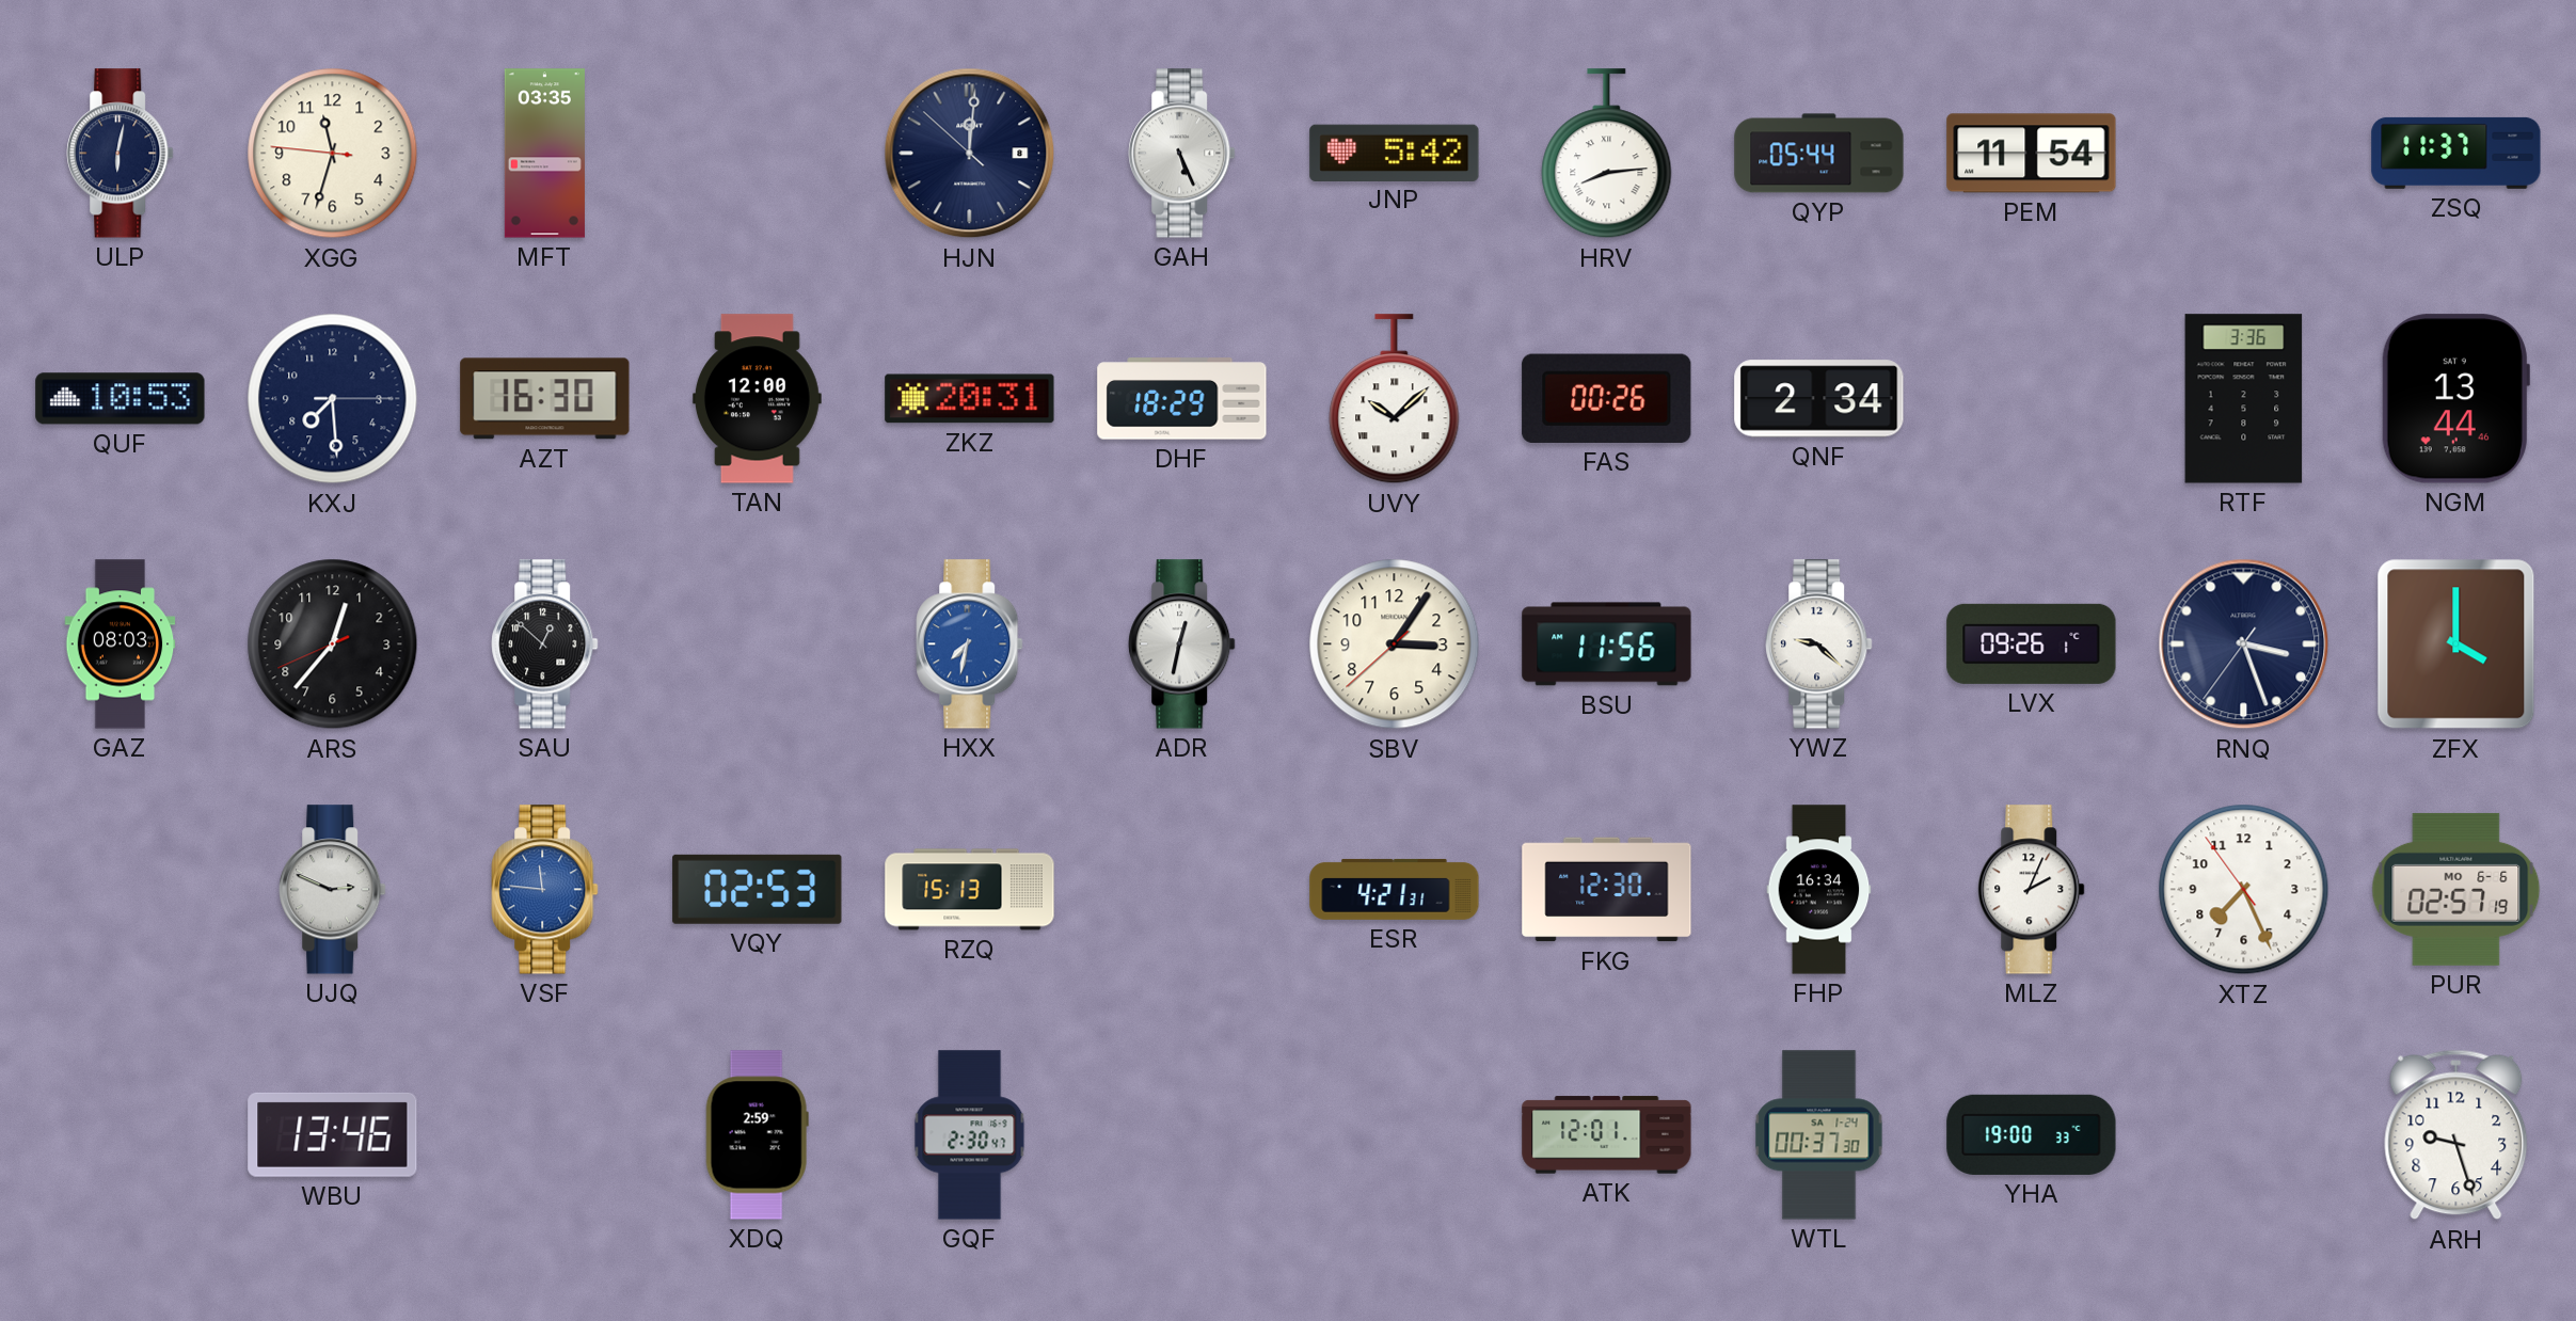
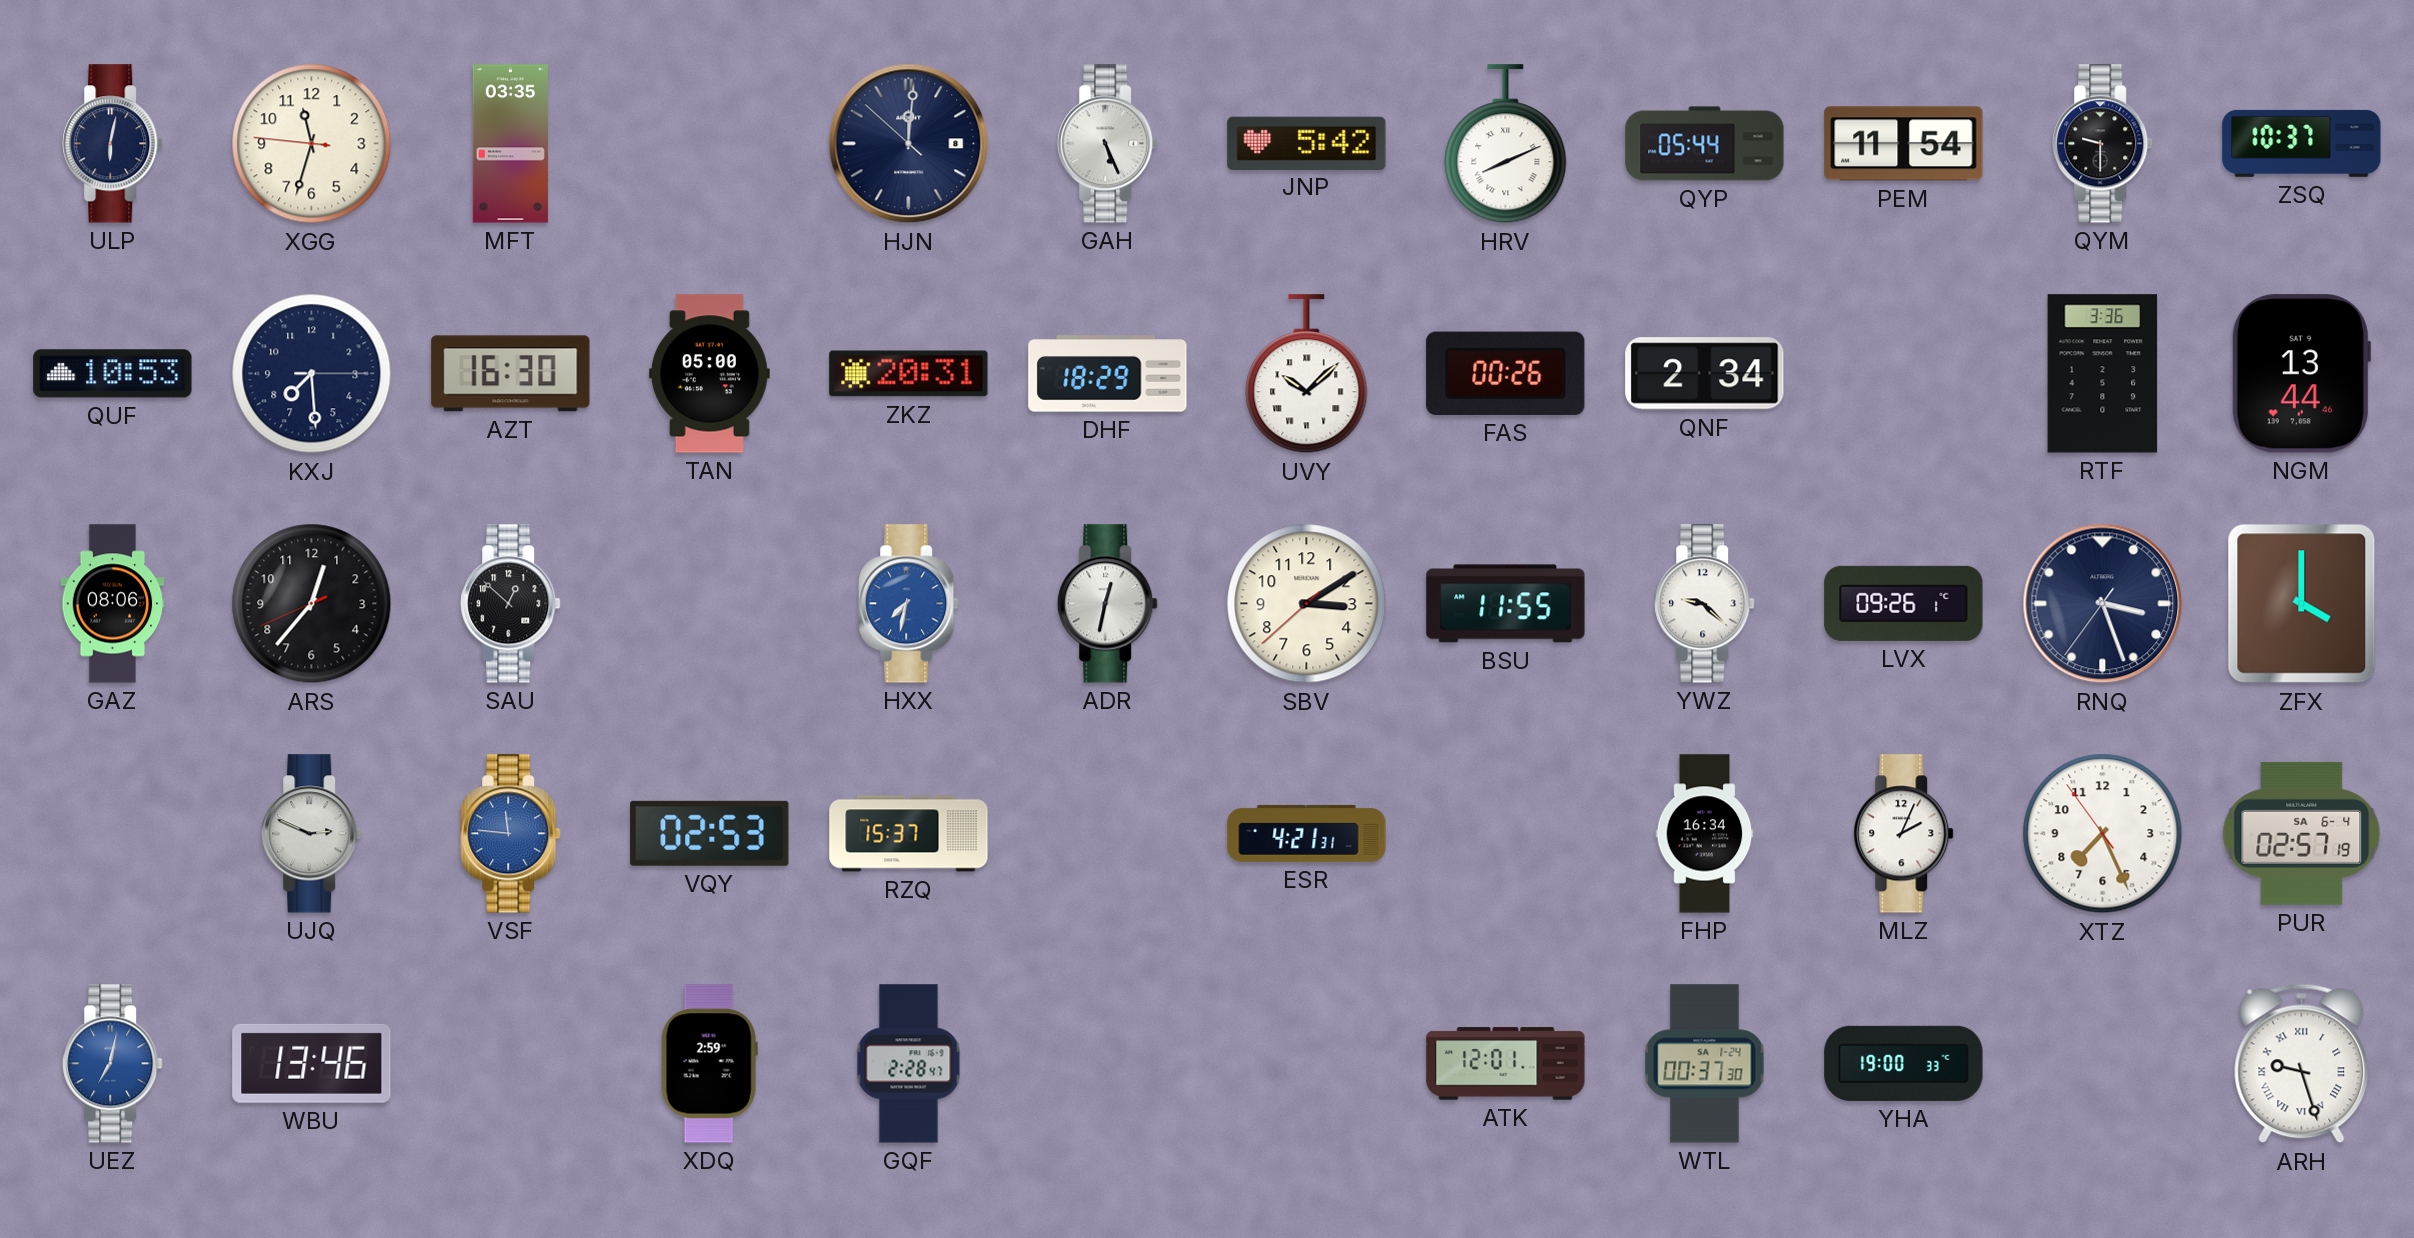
HRV: 8:14 -> 8:11
QYM: none -> 9:30
ZSQ: 11:37 -> 10:37
TAN: 12:00 -> 05:00
GAZ: 08:03 -> 08:06
SBV: 3:05 -> 3:09
BSU: 11:56 -> 11:55
RZQ: 15:13 -> 15:37
FKG: 12:30 -> none
PUR date: MO 6-6 -> SA 6-4
UEZ: none -> 7:02
GQF: 2:30 -> 2:28
ARH numerals: Arabic -> Roman
